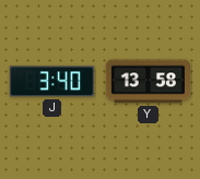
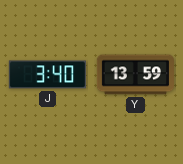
Y: 13:58 -> 13:59
